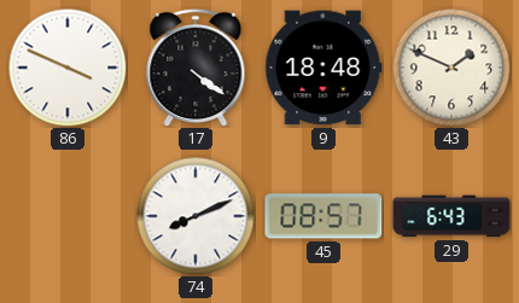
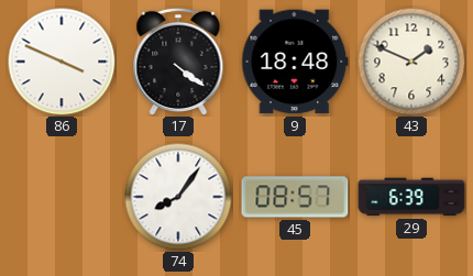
74: 8:11 -> 8:06
29: 6:43 -> 6:39
